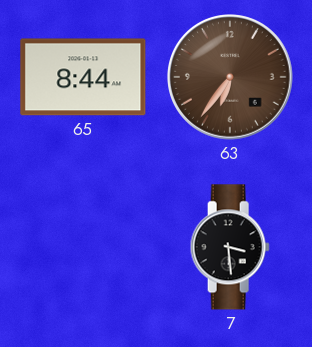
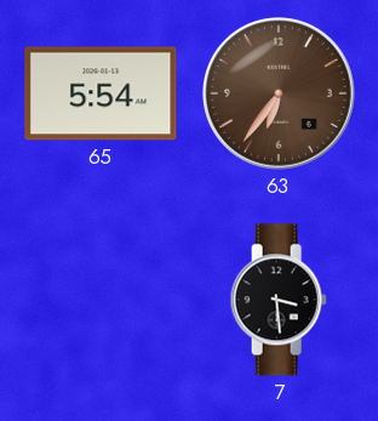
65: 8:44 -> 5:54
